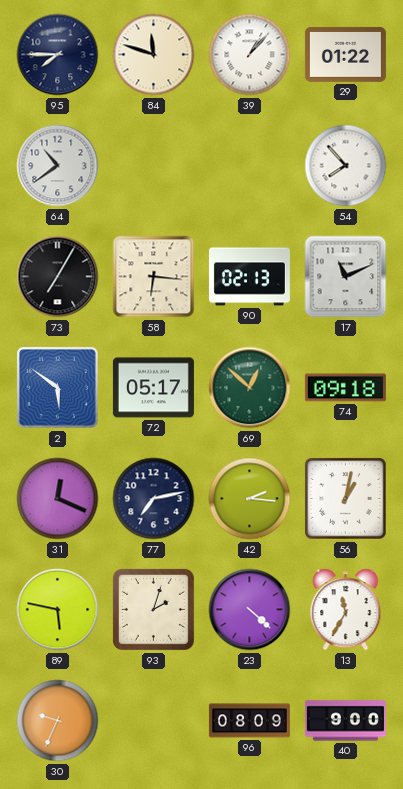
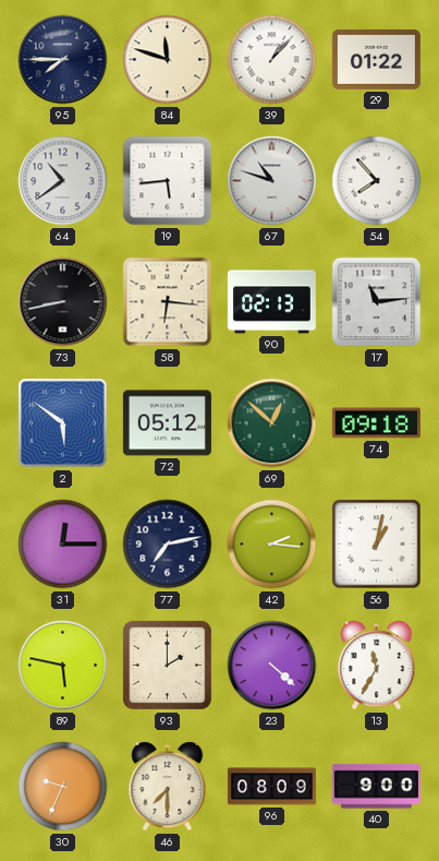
19: none -> 5:44
67: none -> 10:48
73: 7:05 -> 8:43
17: 11:11 -> 11:14
72: 05:17 -> 05:12
31: 12:19 -> 12:15
93: 2:03 -> 2:00
46: none -> 7:30
